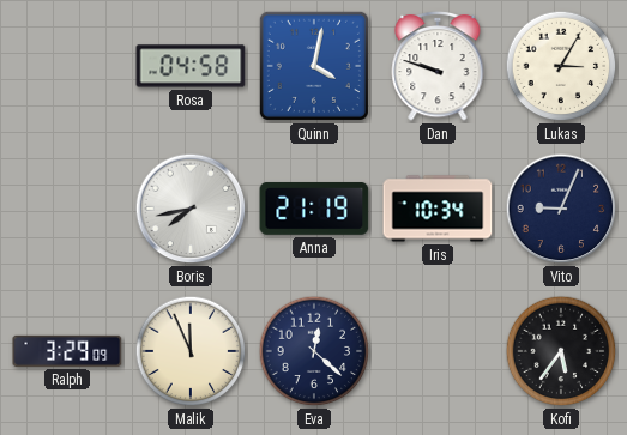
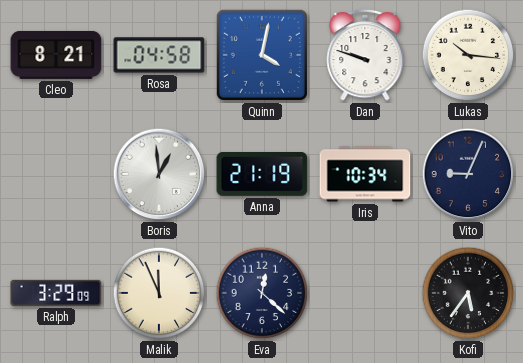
Cleo: none -> 8:21
Lukas: 3:05 -> 10:16
Boris: 7:43 -> 12:59
